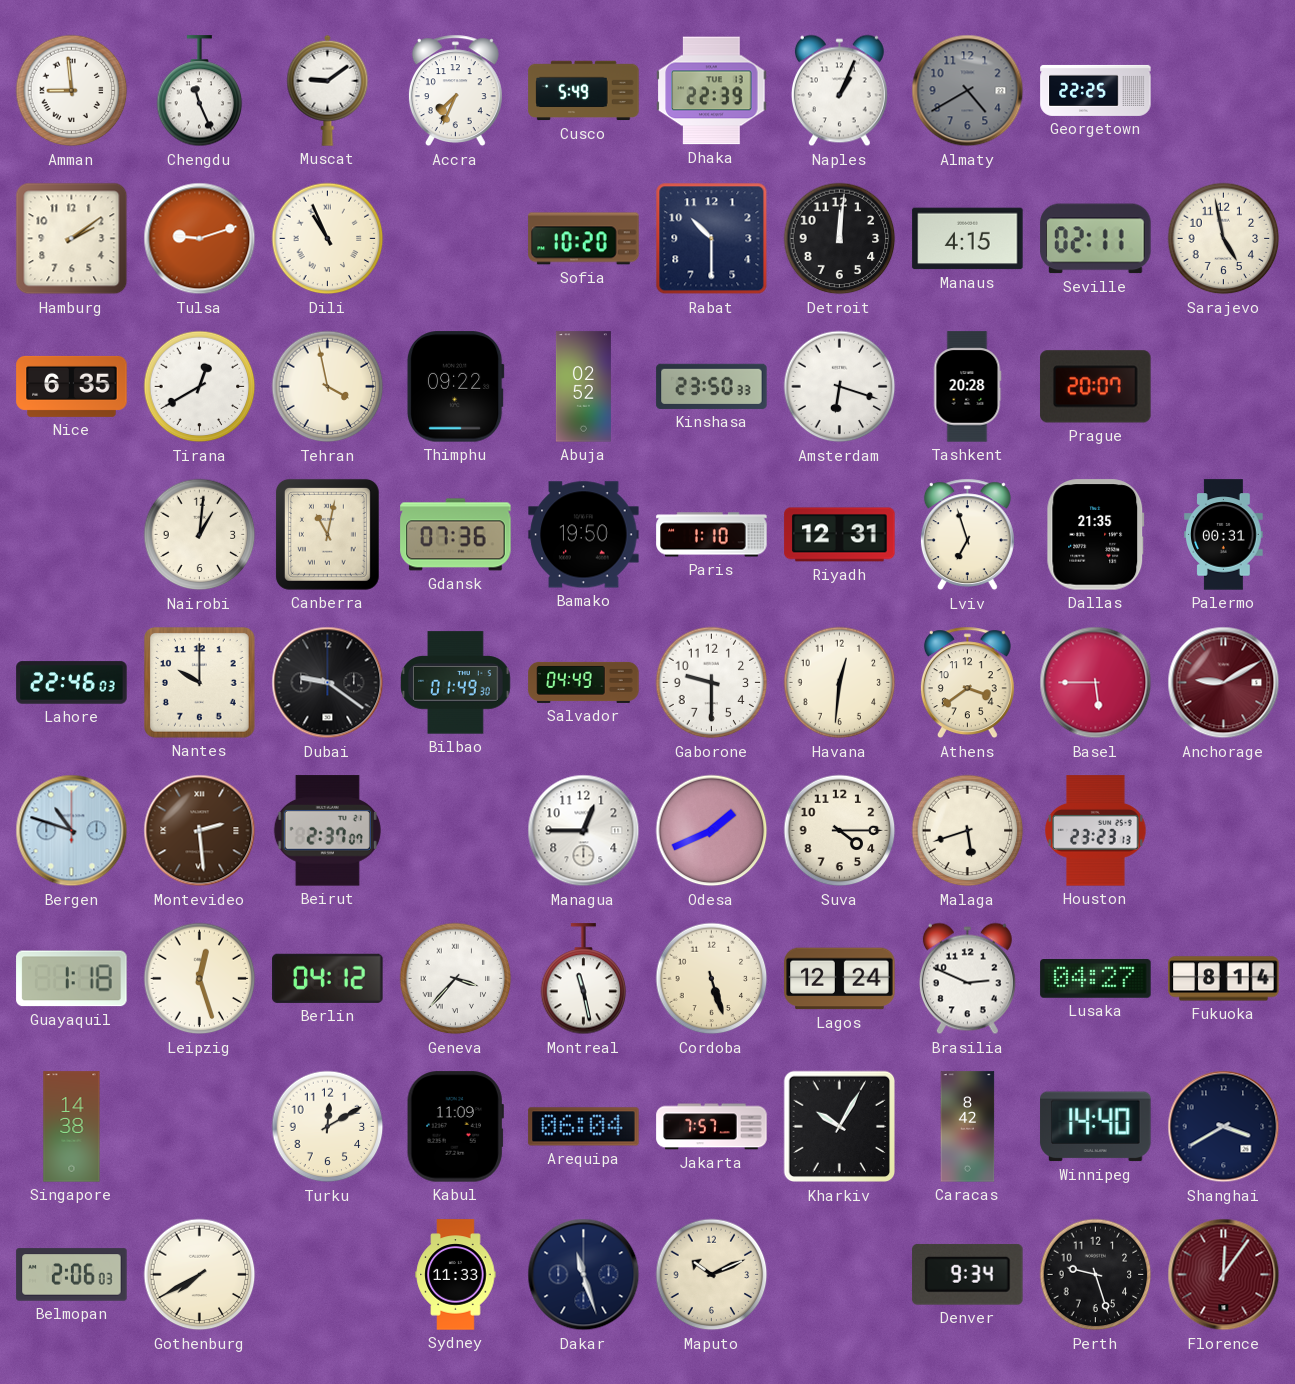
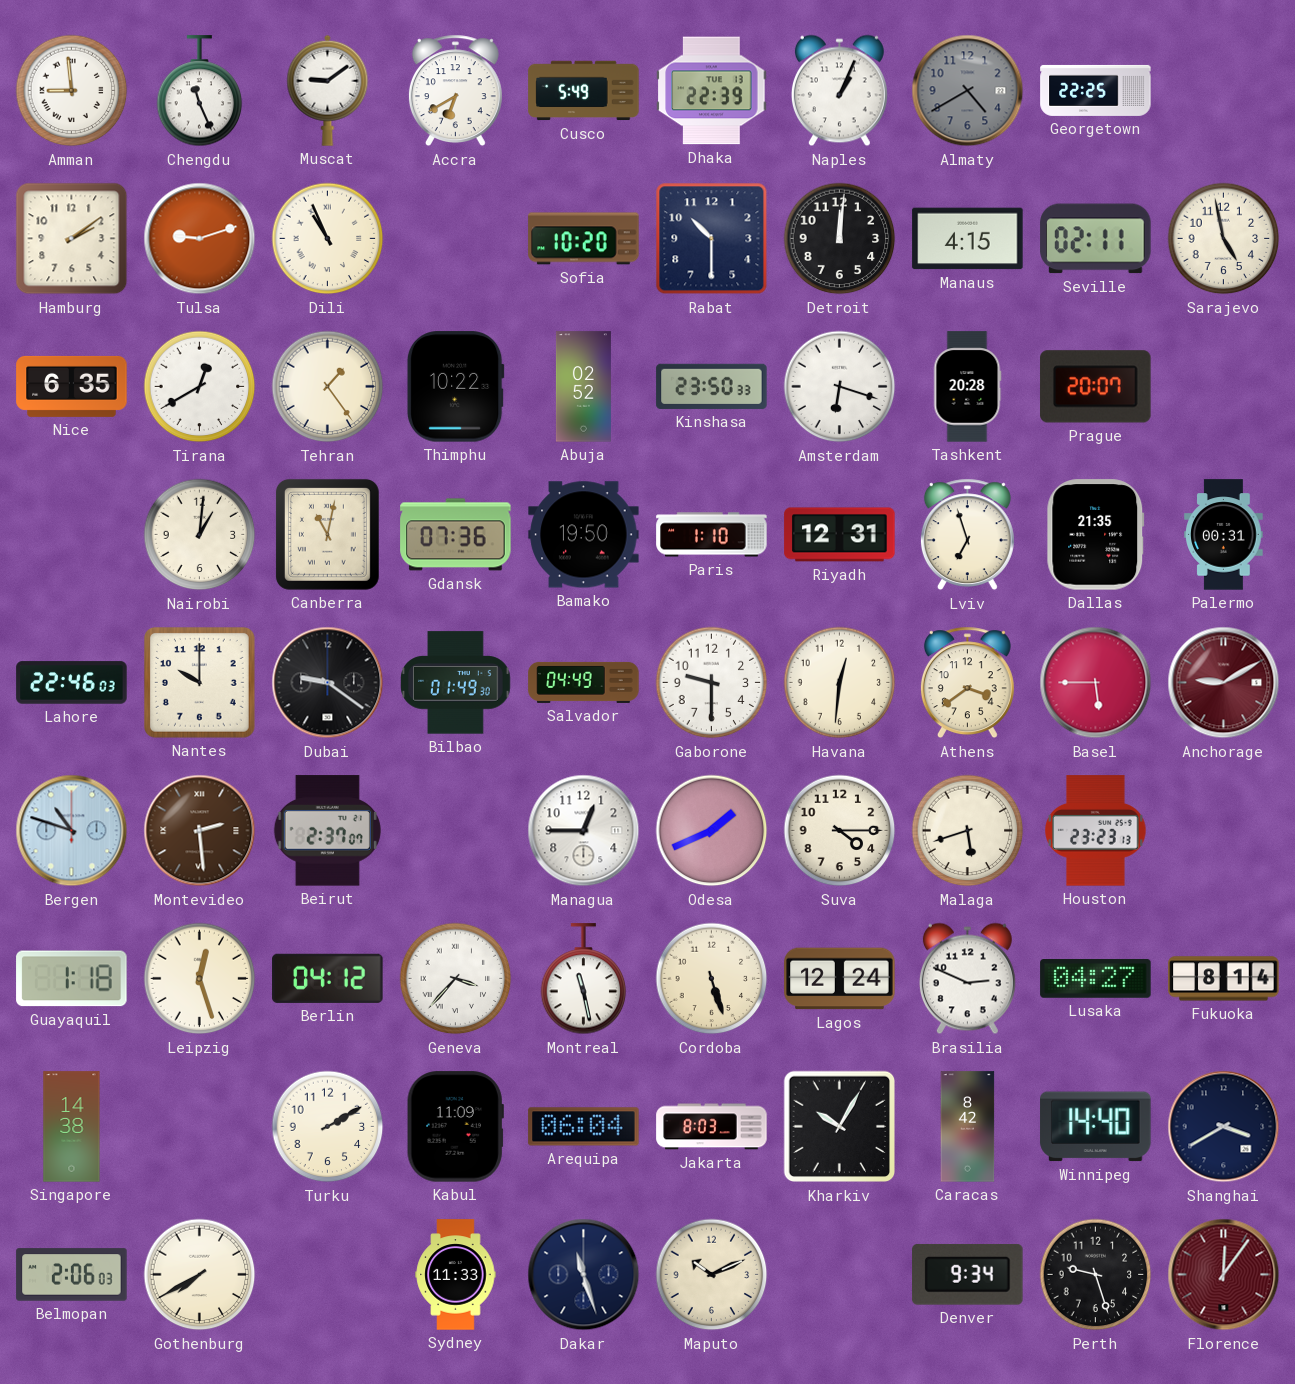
Accra: 7:34 -> 6:40
Tehran: 3:58 -> 1:24
Thimphu: 09:22 -> 10:22
Turku: 12:10 -> 2:10
Jakarta: 7:57 -> 8:03
